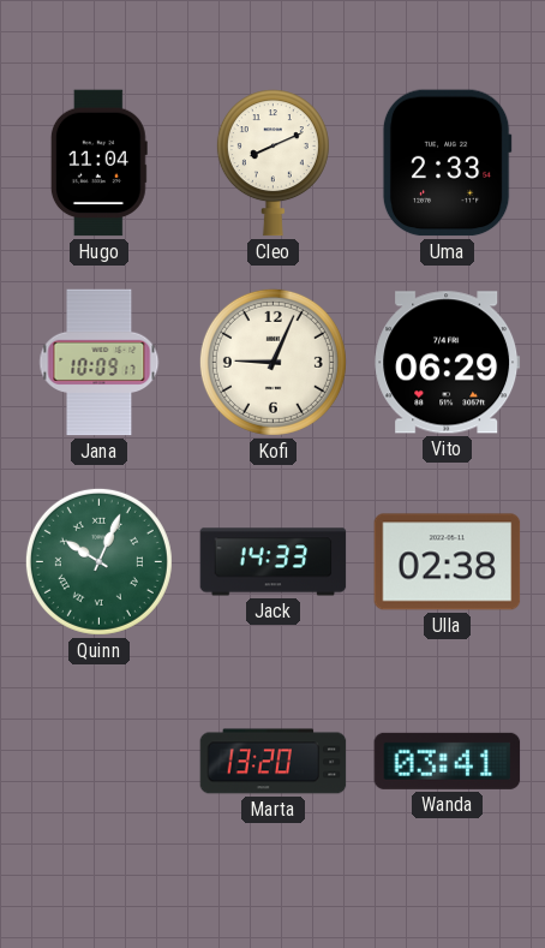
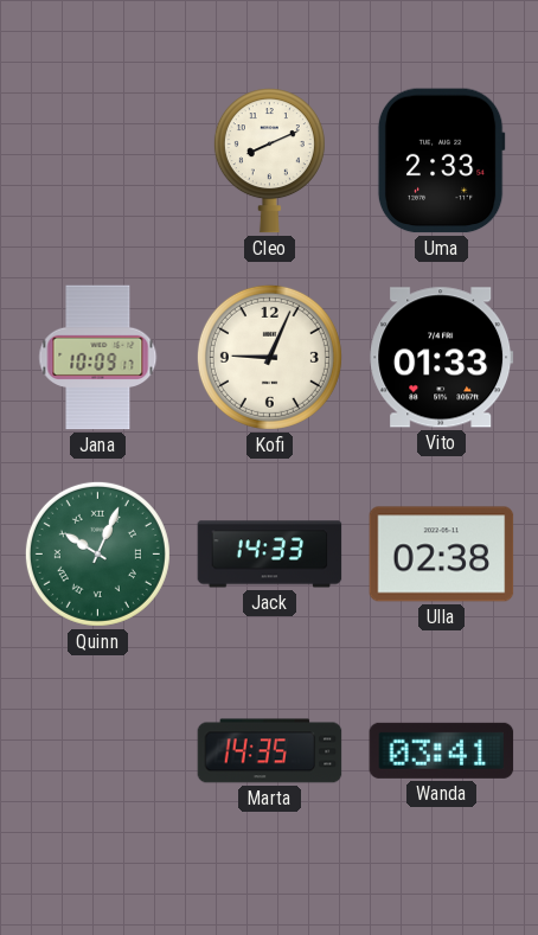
Hugo: 11:04 -> none
Vito: 06:29 -> 01:33
Marta: 13:20 -> 14:35
